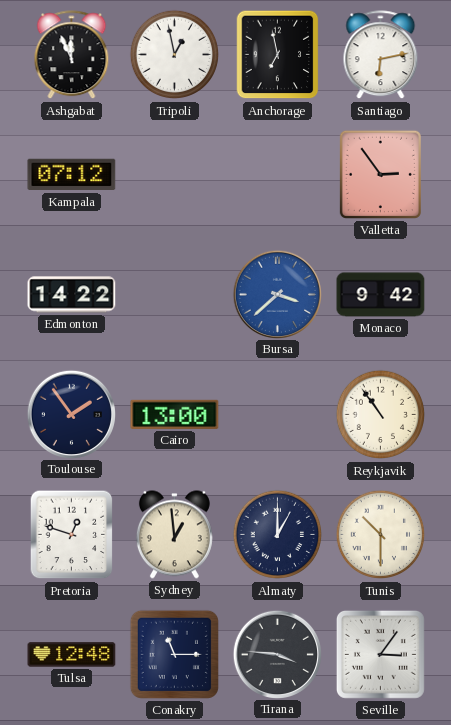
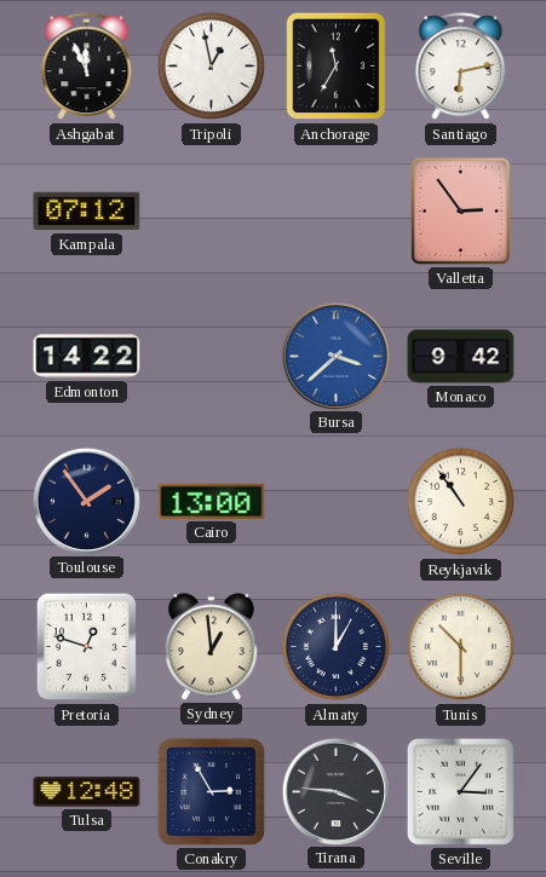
Anchorage: 6:58 -> 11:35
Conakry: 11:15 -> 2:55
